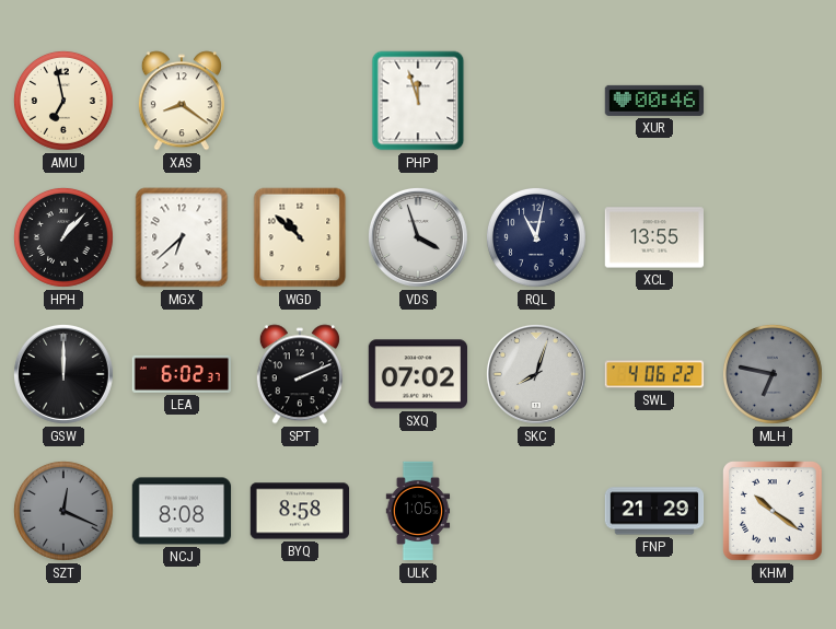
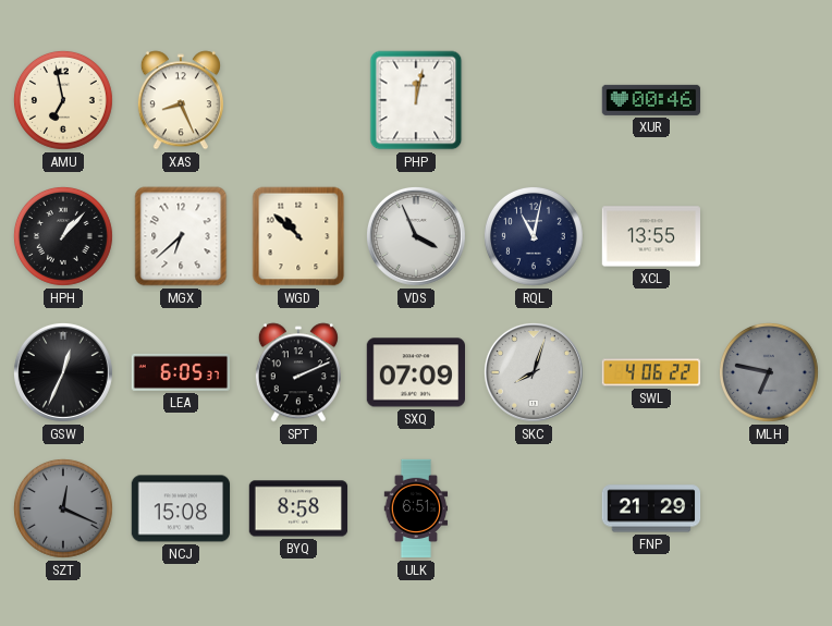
XAS: 8:21 -> 8:26
PHP: 11:57 -> 12:02
VDS: 3:57 -> 3:56
GSW: 12:00 -> 12:34
LEA: 6:02 -> 6:05
SXQ: 07:02 -> 07:09
NCJ: 8:08 -> 15:08
ULK: 1:05 -> 6:51
KHM: 10:21 -> none
